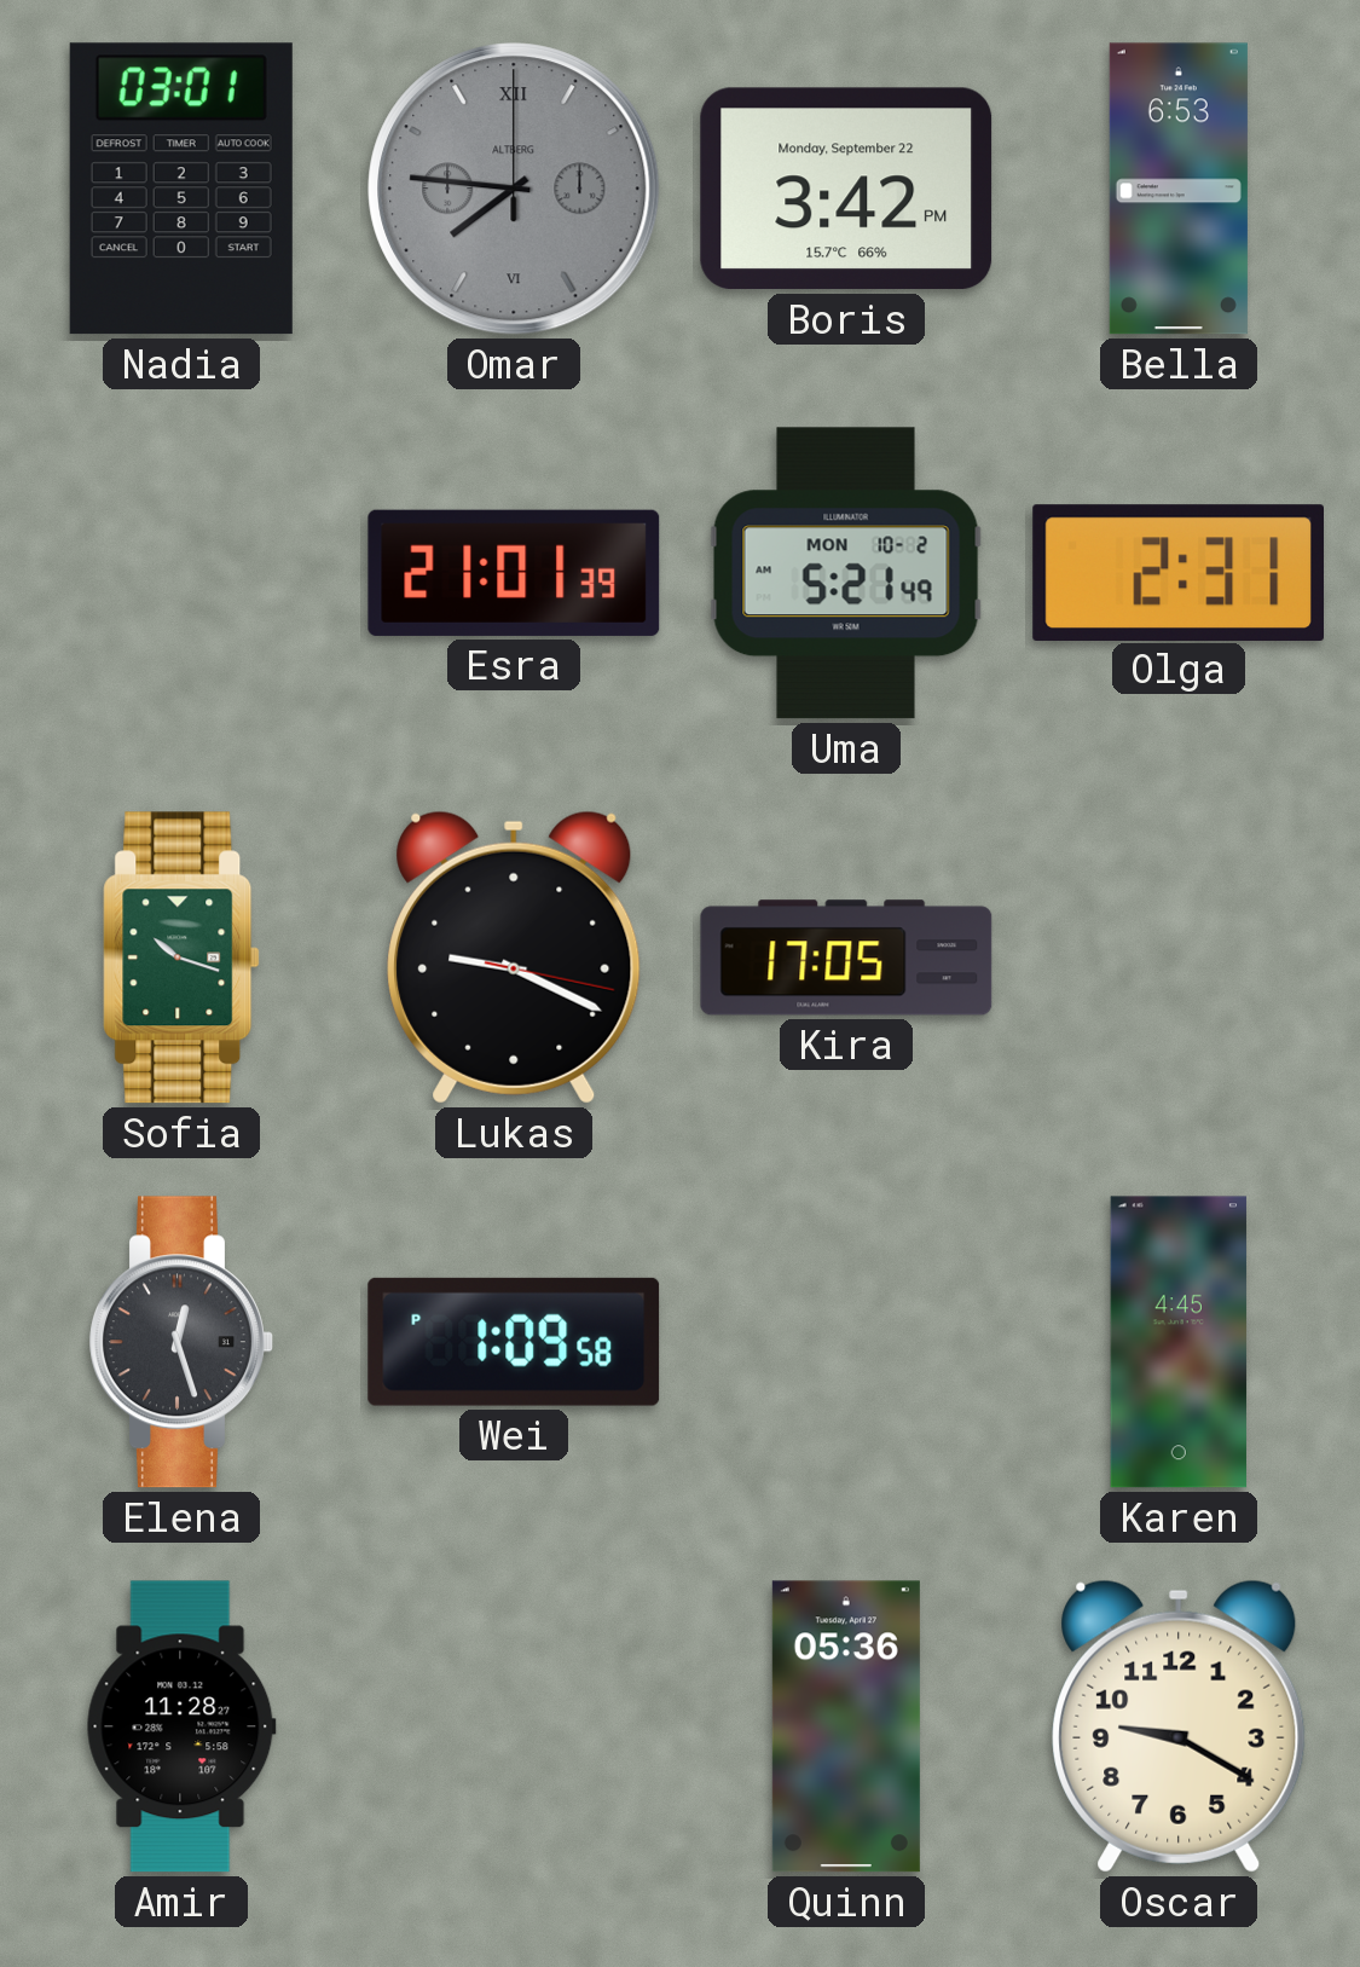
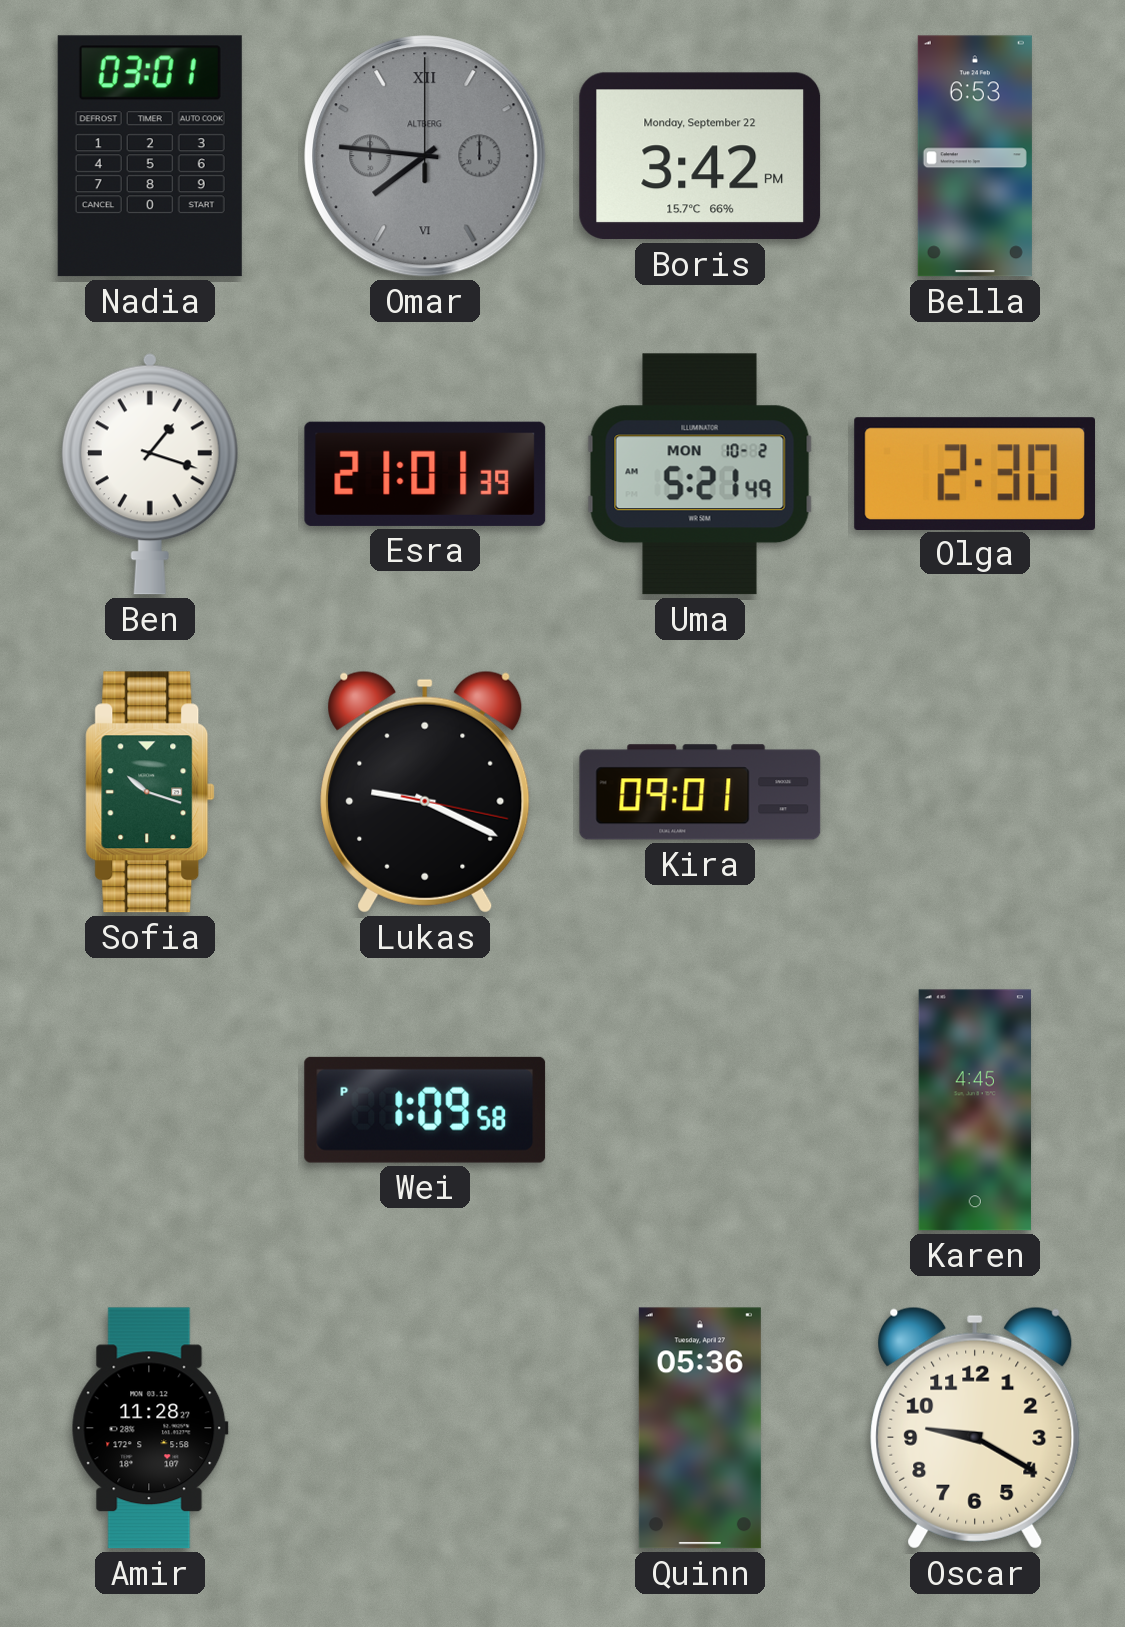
Ben: none -> 1:18
Olga: 2:31 -> 2:30
Kira: 17:05 -> 09:01
Elena: 12:27 -> none
